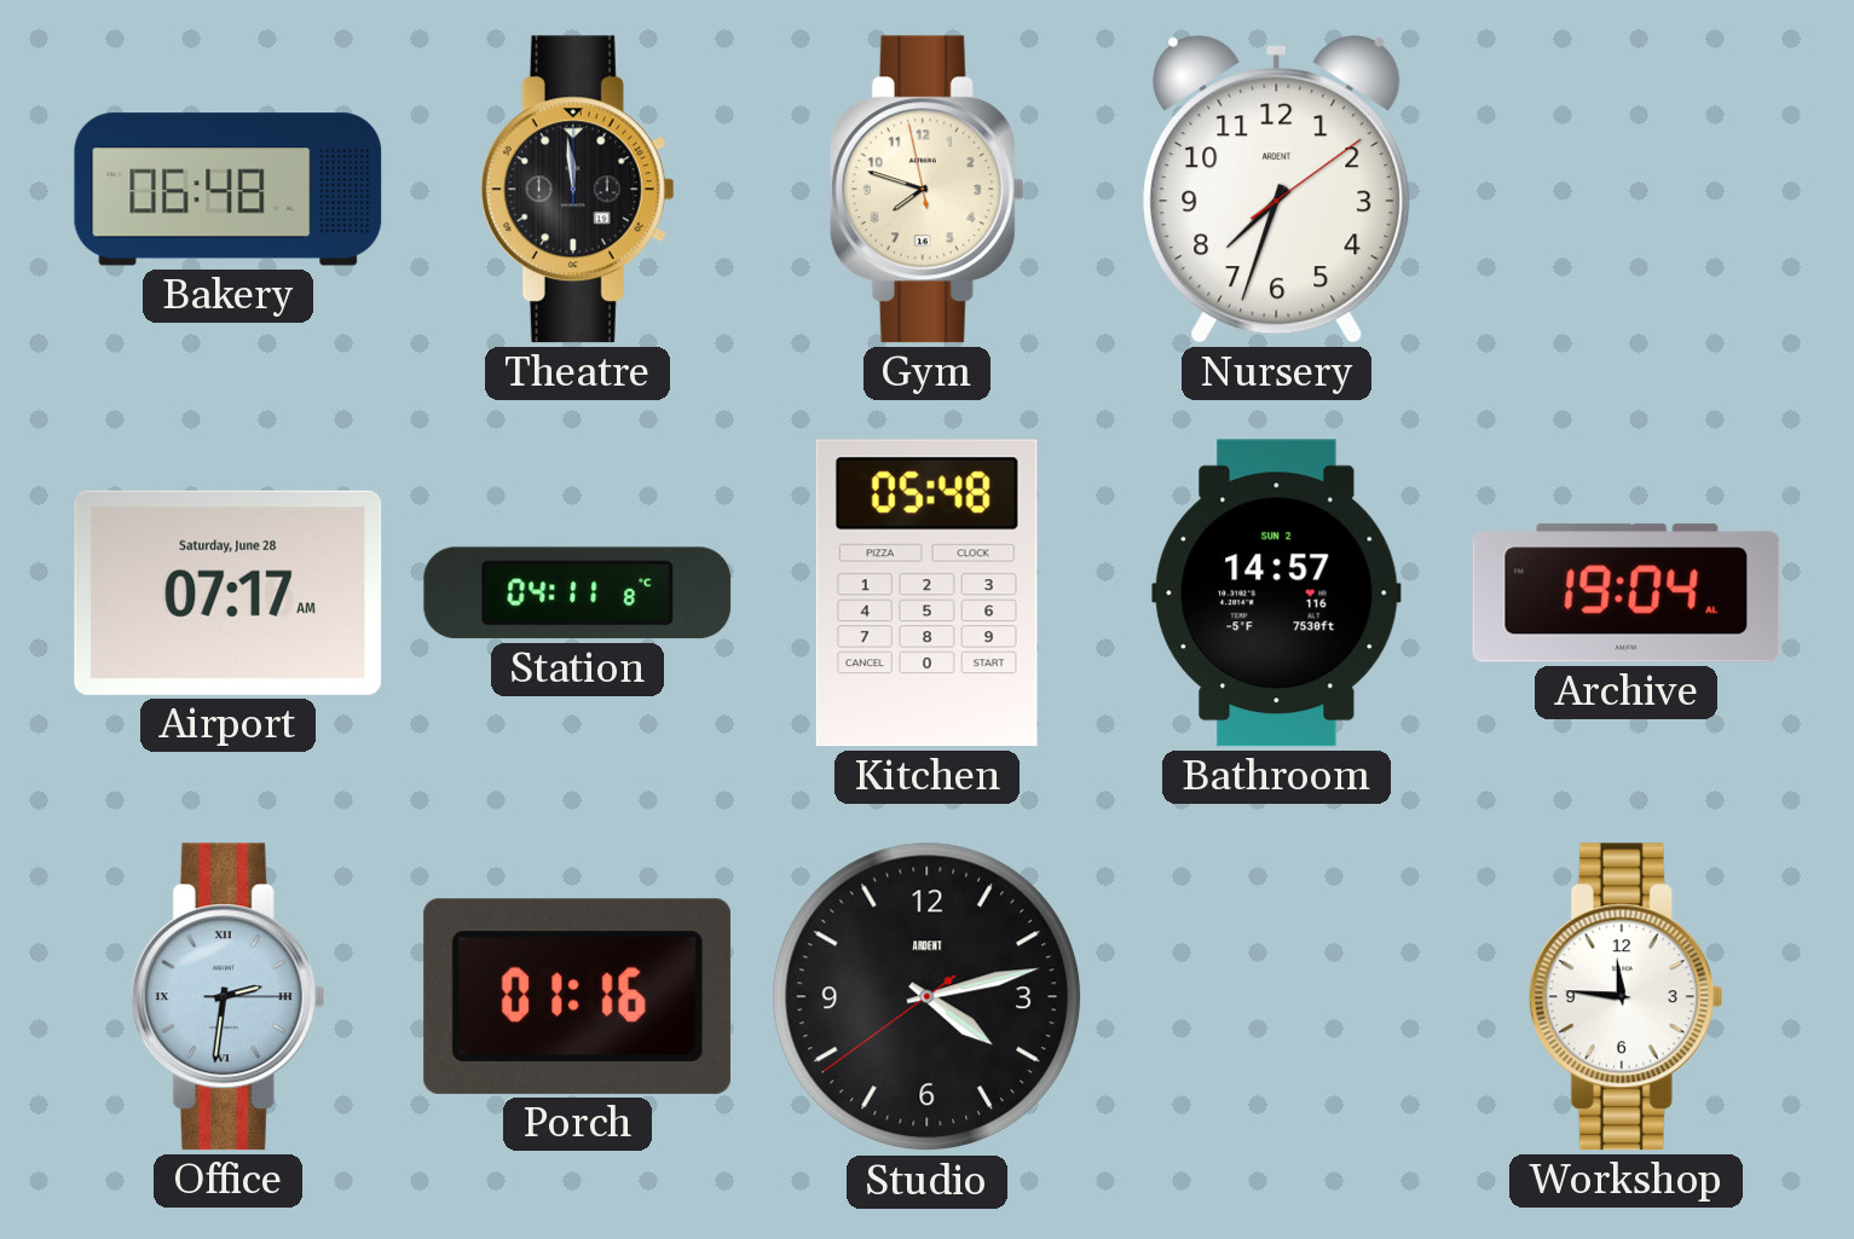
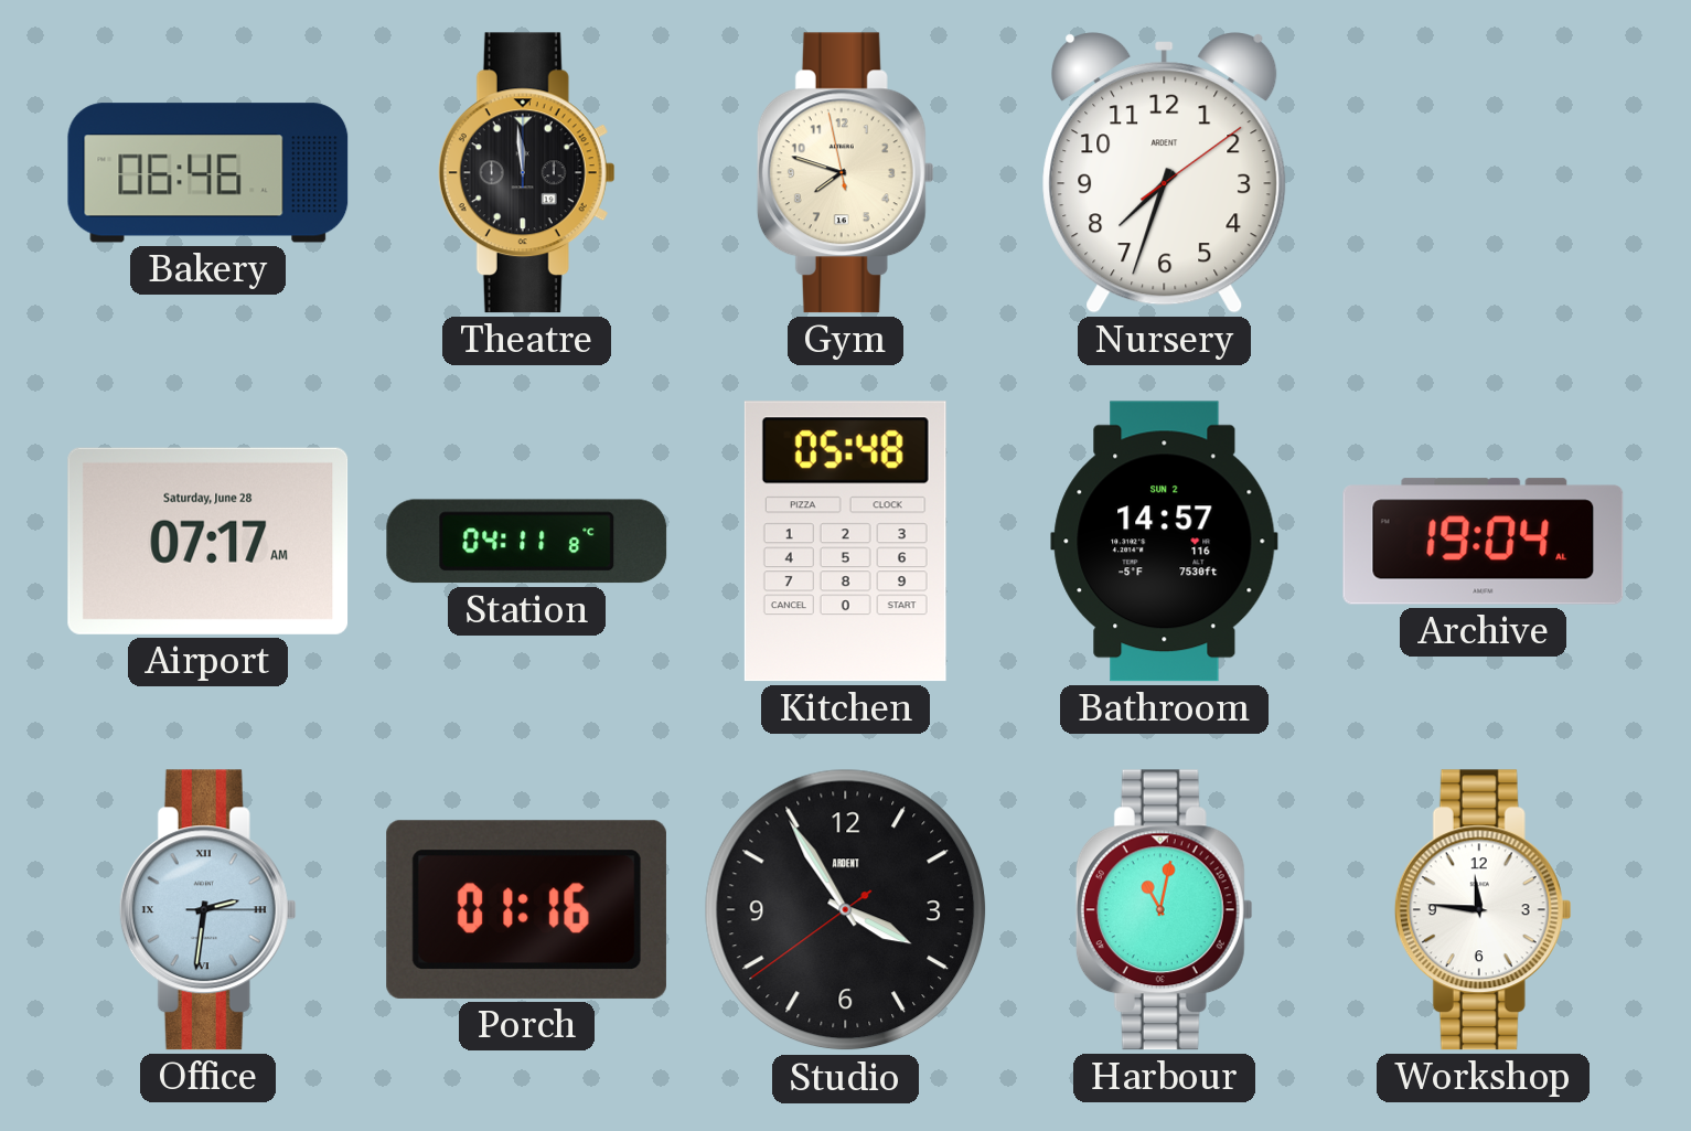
Bakery: 06:48 -> 06:46
Studio: 4:12 -> 3:54
Harbour: none -> 11:02
